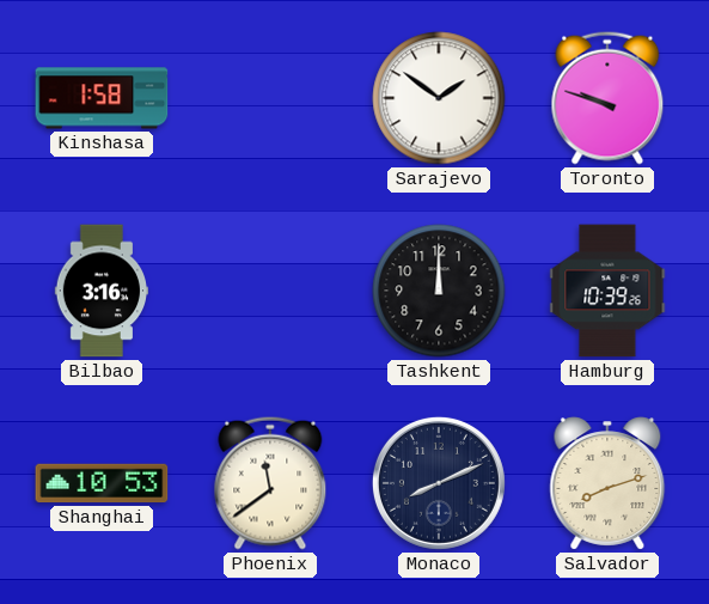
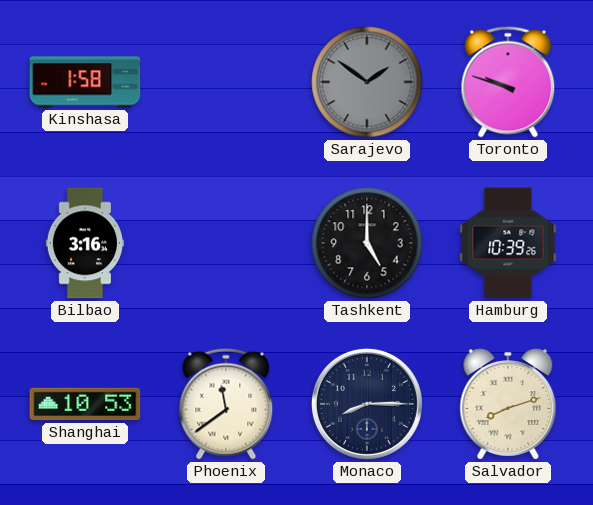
Sarajevo dial: white -> grey
Tashkent: 12:00 -> 5:00
Monaco: 8:11 -> 8:15
